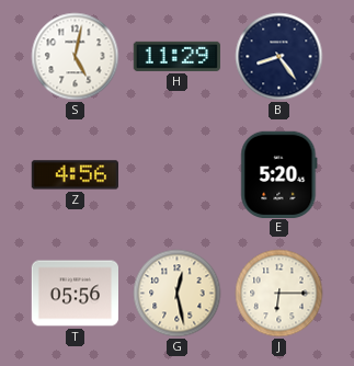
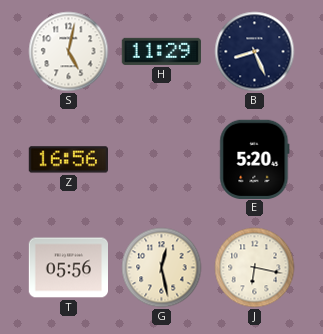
B: 8:24 -> 8:26
Z: 4:56 -> 16:56
J: 6:15 -> 6:17
